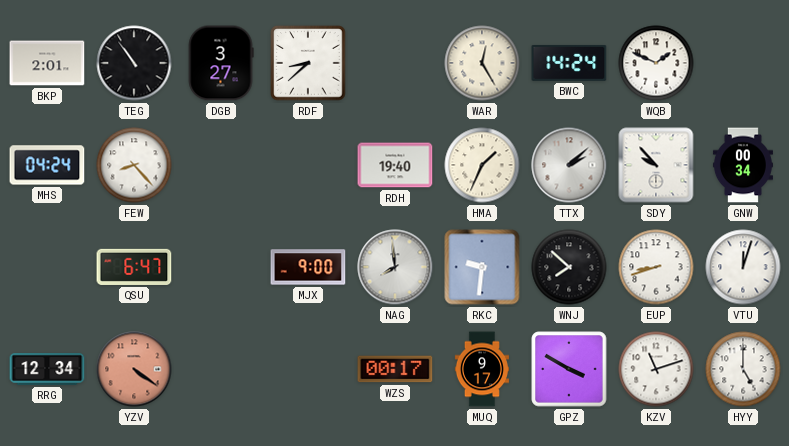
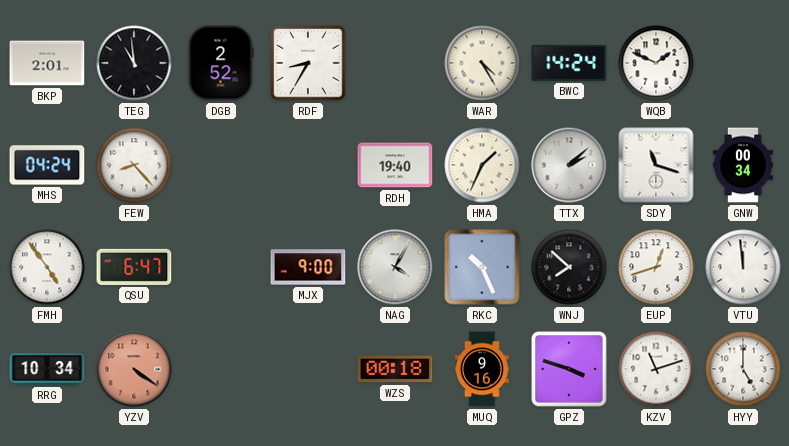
TEG: 10:54 -> 10:59
DGB: 3:27 -> 2:52
RDF: 8:38 -> 8:35
WAR: 12:25 -> 4:25
SDY: 9:53 -> 11:18
FMH: none -> 4:54
NAG: 7:59 -> 4:05
RKC: 9:31 -> 10:26
EUP: 8:42 -> 12:42
VTU: 12:03 -> 11:59
RRG: 12:34 -> 10:34
WZS: 00:17 -> 00:18
MUQ: 9:17 -> 9:16
GPZ: 3:50 -> 3:48
